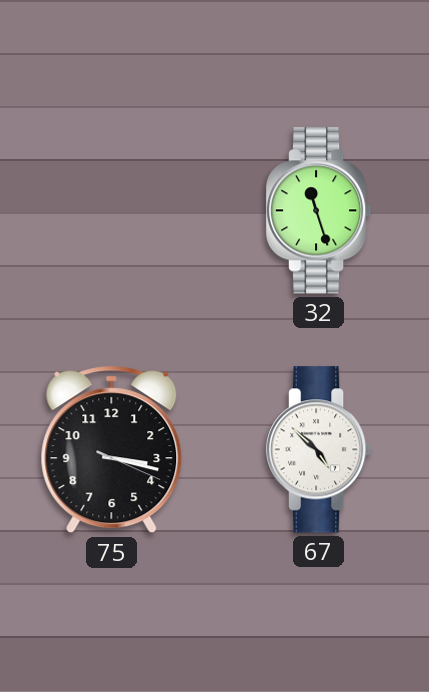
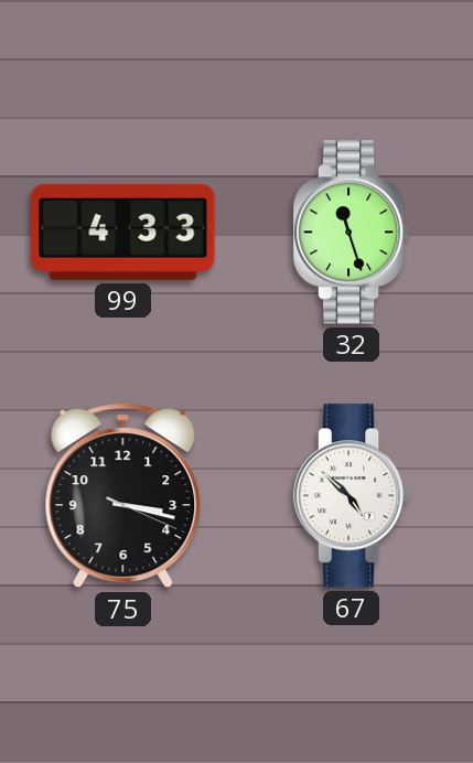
99: none -> 4:33
